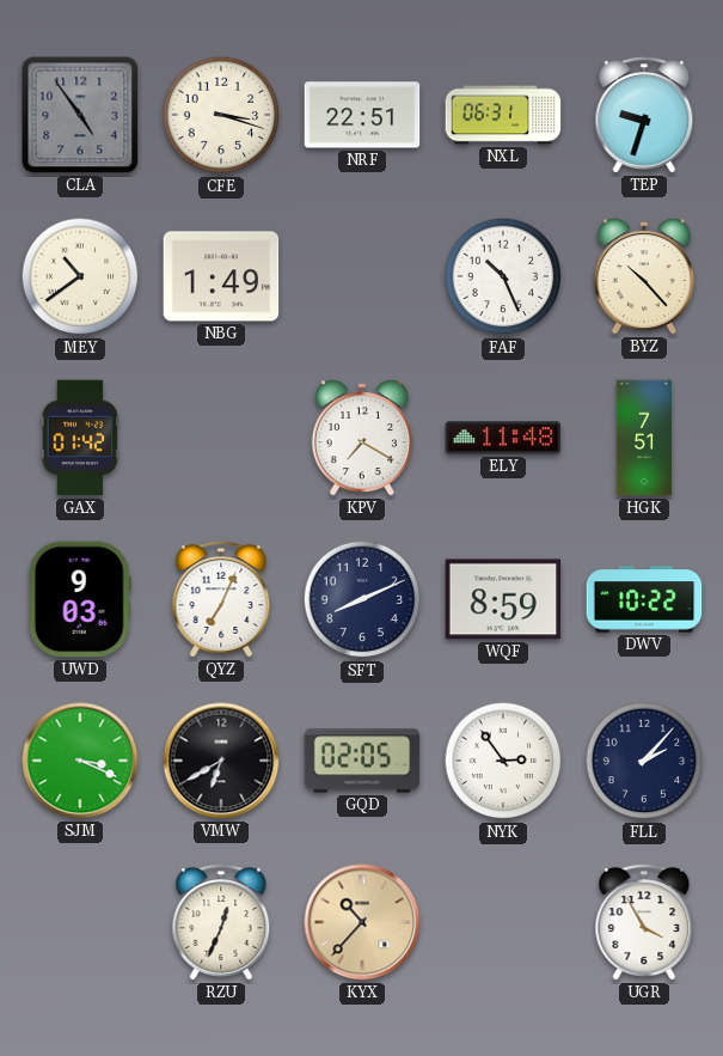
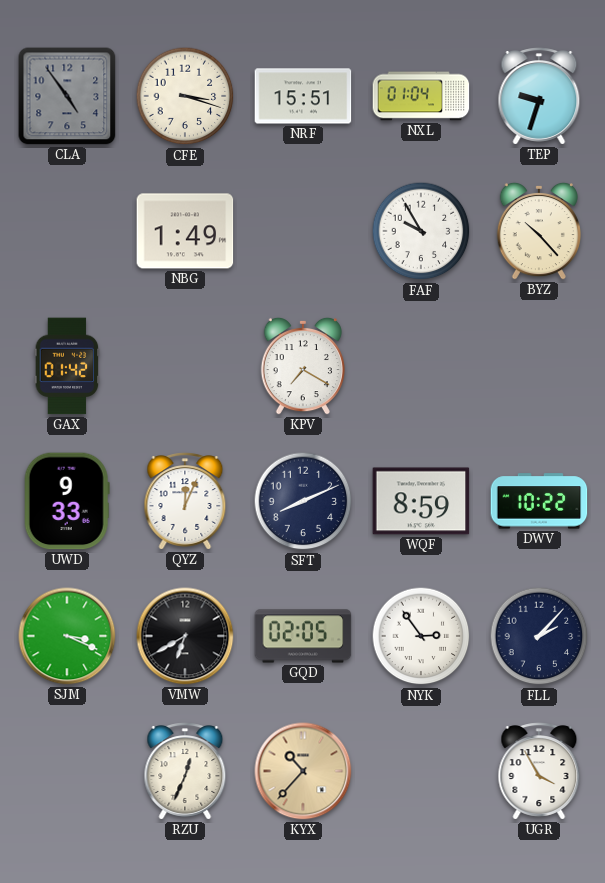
NRF: 22:51 -> 15:51
NXL: 06:31 -> 01:04
MEY: 10:39 -> none
FAF: 10:26 -> 9:55
ELY: 11:48 -> none
HGK: 7:51 -> none
UWD: 9:03 -> 9:33
QYZ: 7:04 -> 12:04
